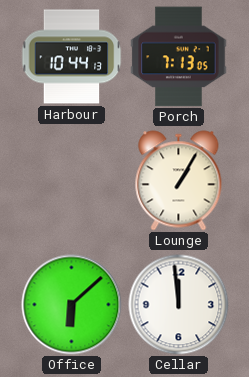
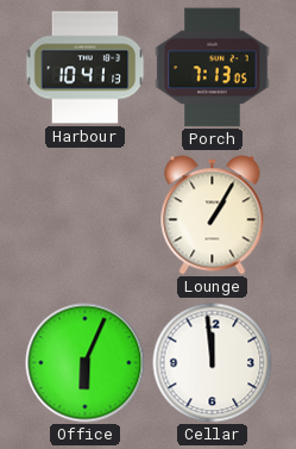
Harbour: 10:44 -> 10:41
Office: 6:08 -> 6:04
